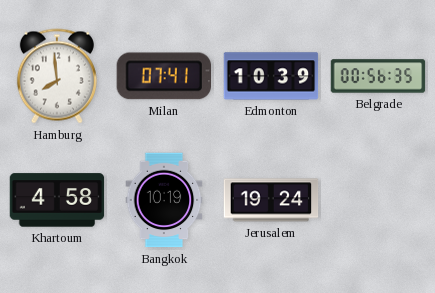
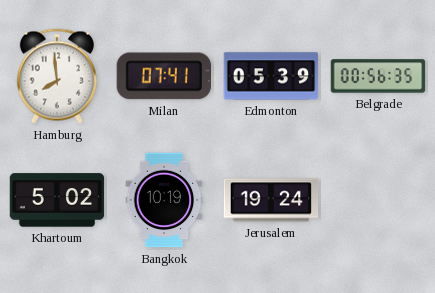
Edmonton: 10:39 -> 05:39
Khartoum: 4:58 -> 5:02
